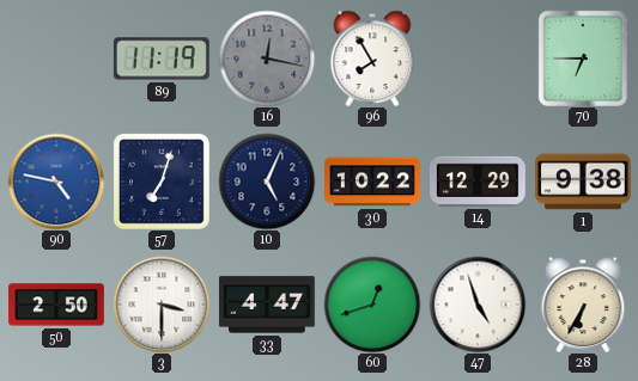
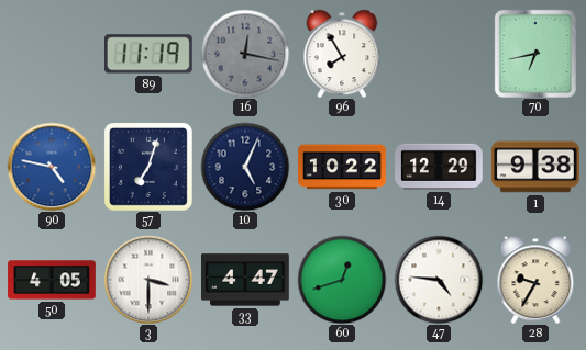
70: 6:45 -> 6:43
50: 2:50 -> 4:05
47: 4:57 -> 4:46
28: 6:35 -> 9:35
